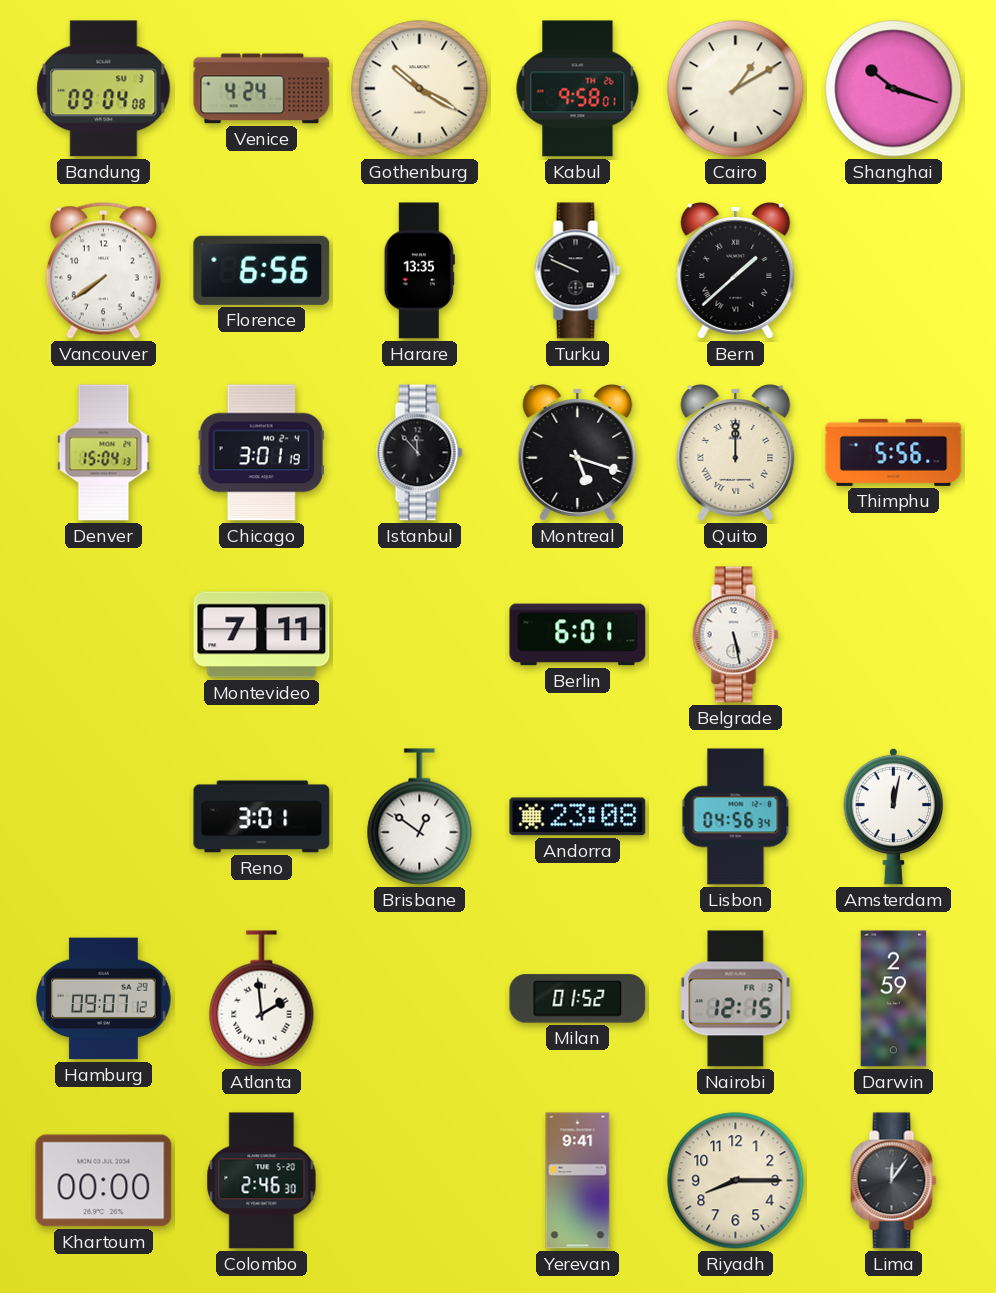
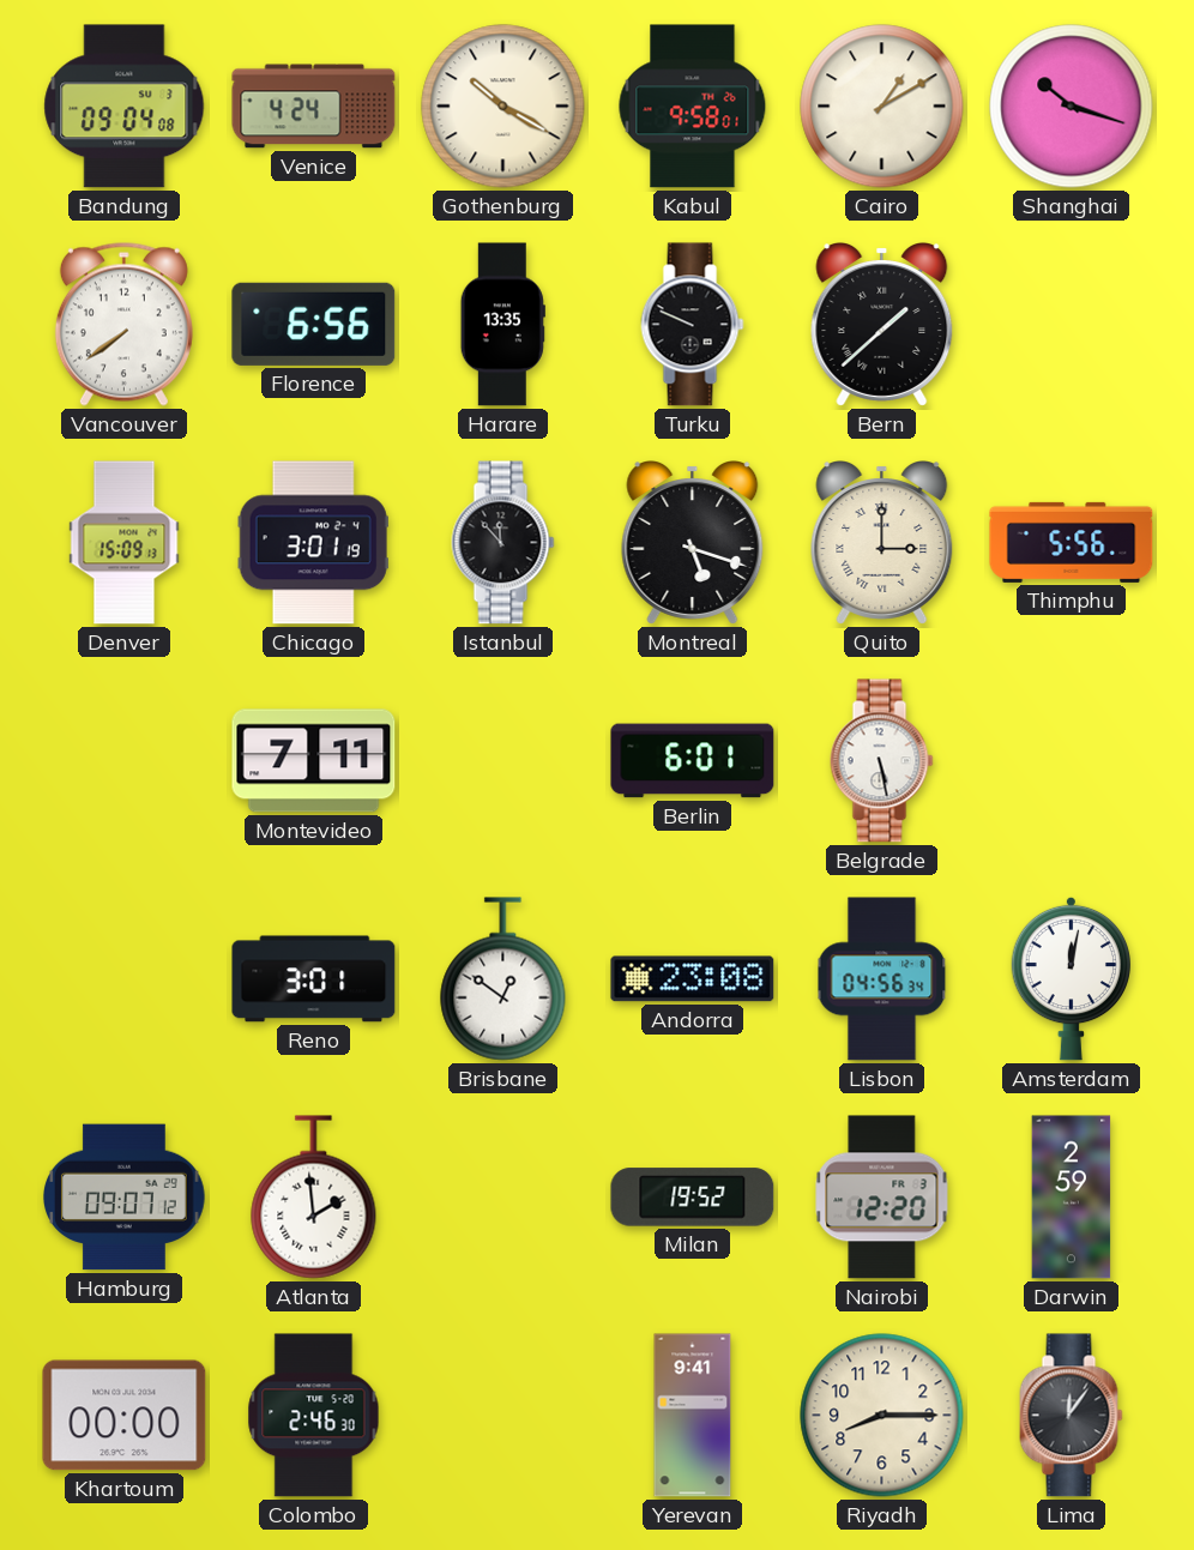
Denver: 15:04 -> 15:09
Quito: 12:00 -> 3:00
Milan: 01:52 -> 19:52
Nairobi: 12:15 -> 12:20
